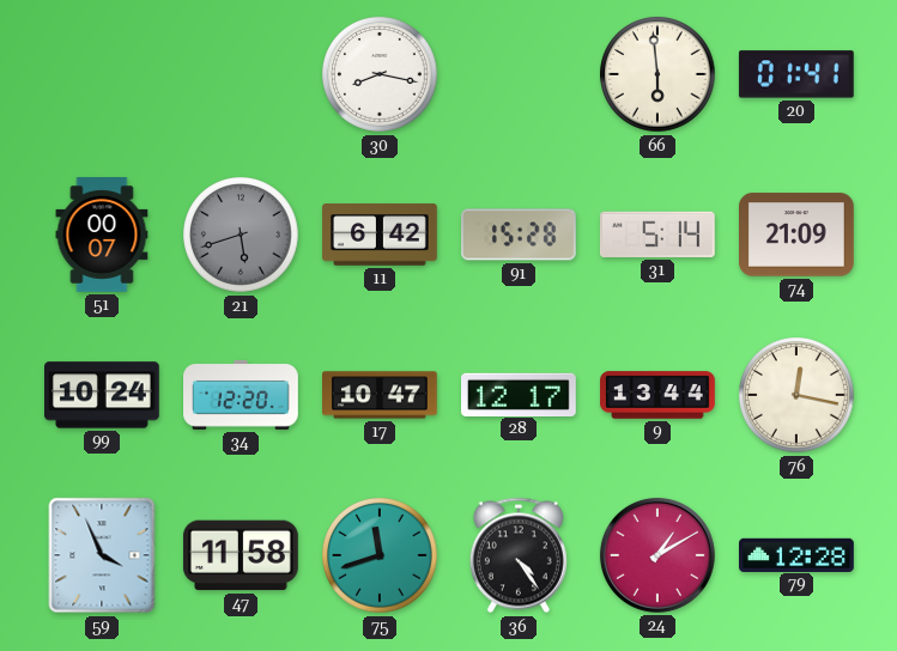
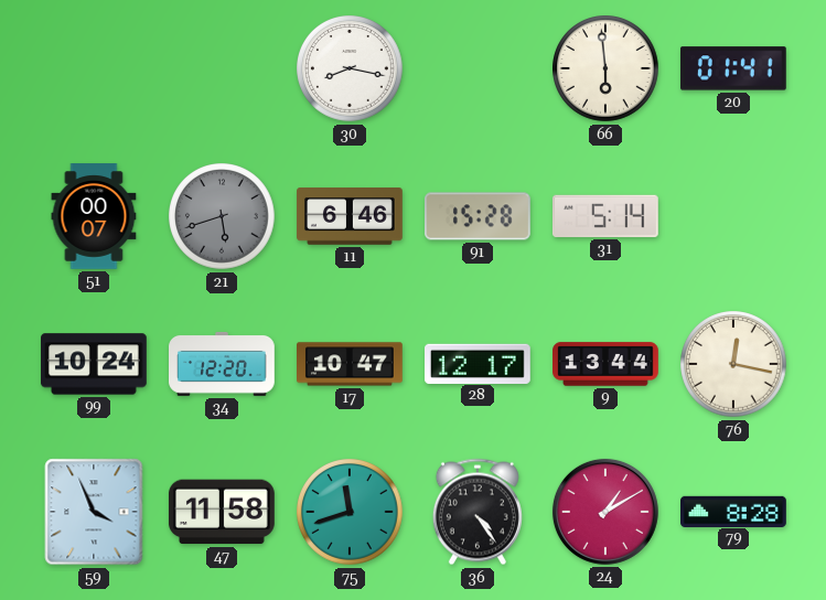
11: 6:42 -> 6:46
74: 21:09 -> none
79: 12:28 -> 8:28
